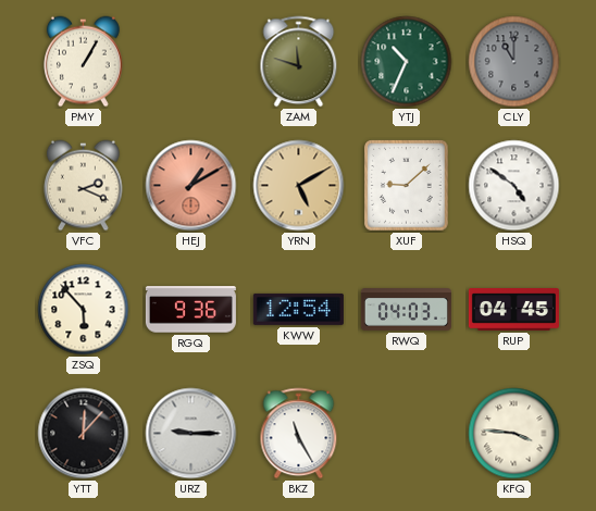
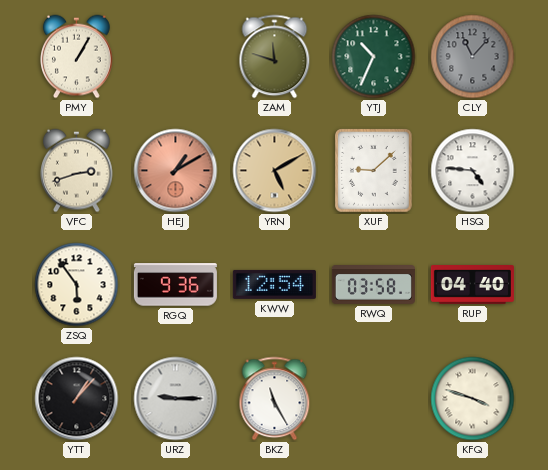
CLY: 11:00 -> 11:07
VFC: 2:19 -> 2:42
HSQ: 4:51 -> 4:46
ZSQ: 5:53 -> 5:54
RWQ: 04:03 -> 03:58
RUP: 04:45 -> 04:40
YTT: 12:07 -> 1:07
KFQ: 3:46 -> 3:48
